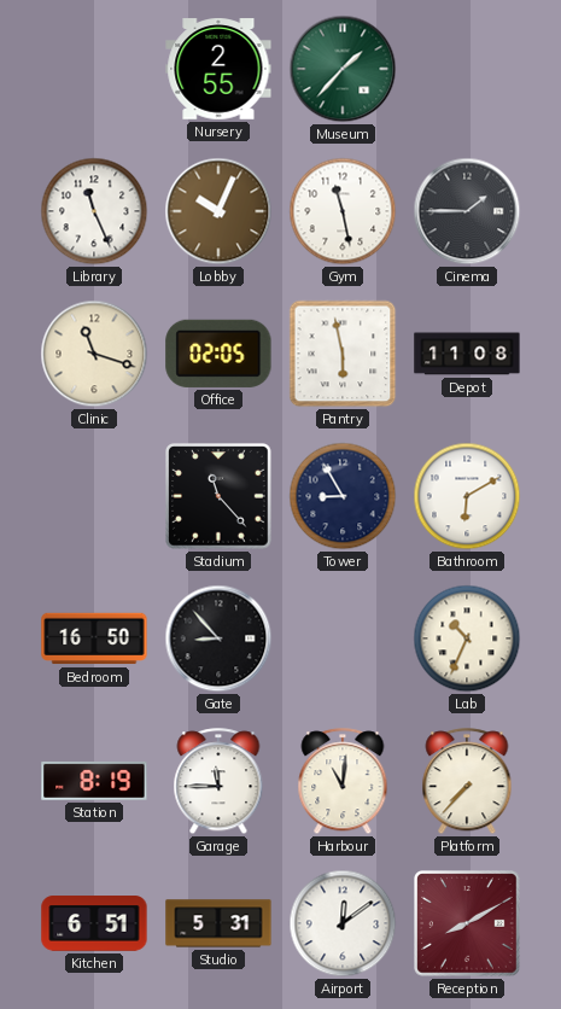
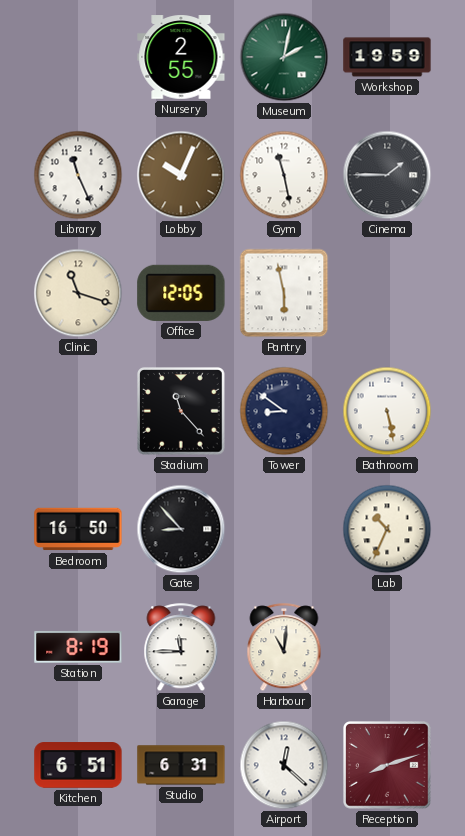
Museum: 1:37 -> 2:02
Workshop: none -> 19:59
Office: 02:05 -> 12:05
Depot: 11:08 -> none
Tower: 8:55 -> 8:51
Bathroom: 6:10 -> 5:28
Platform: 7:37 -> none
Studio: 5:31 -> 6:31
Airport: 12:09 -> 12:22
Reception: 8:10 -> 8:12
